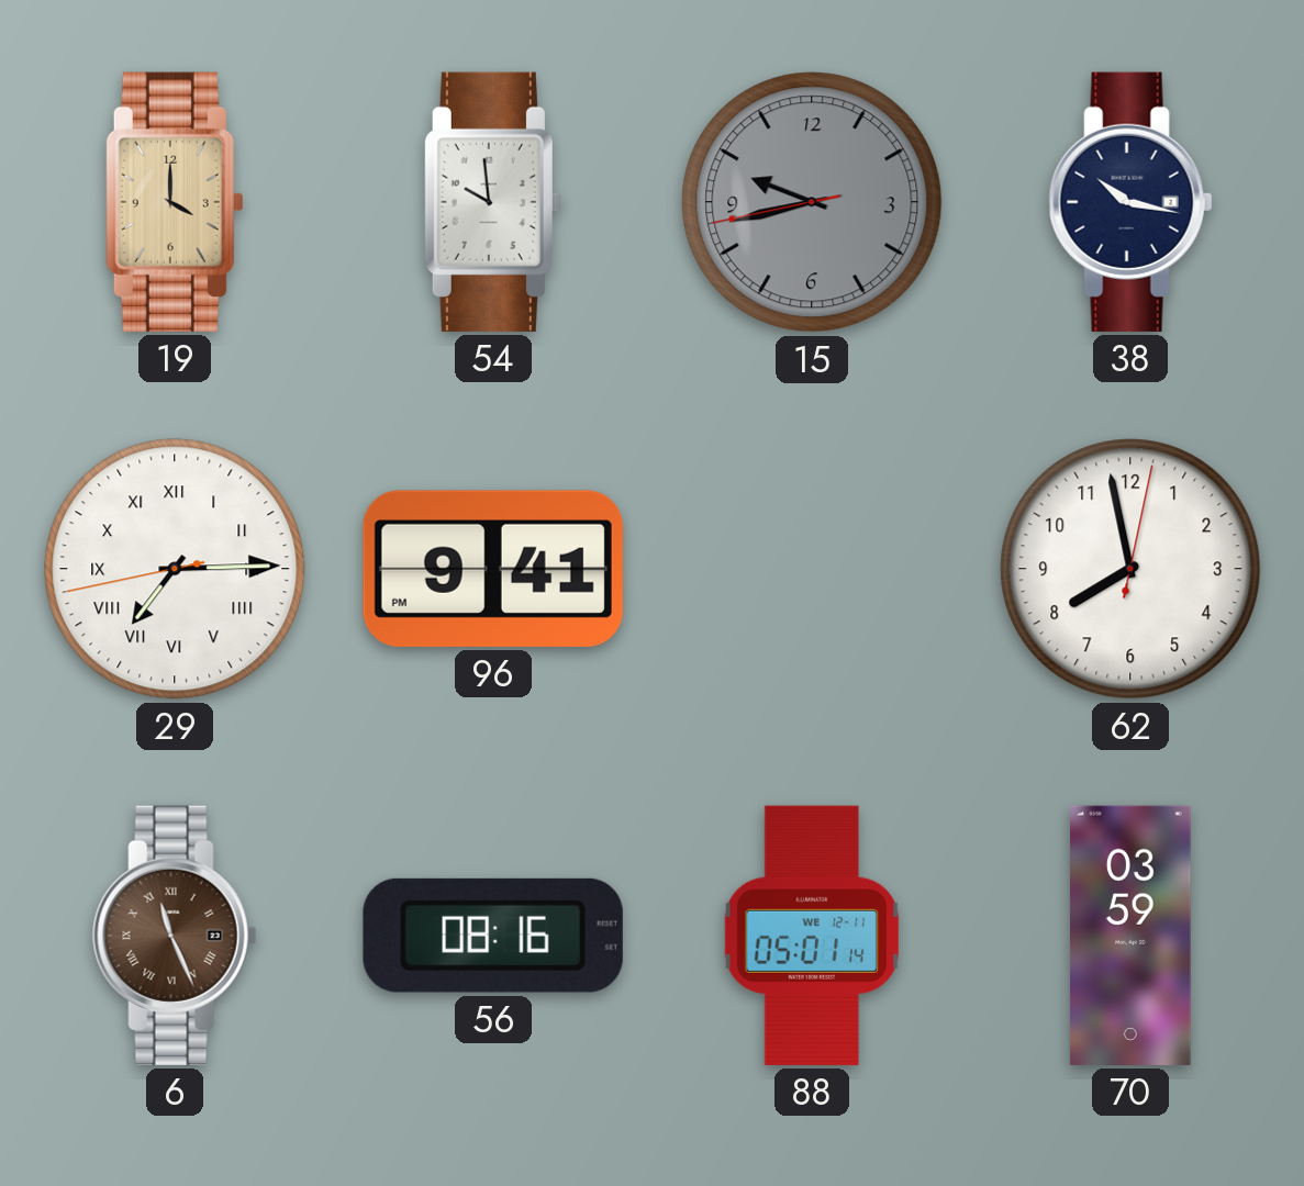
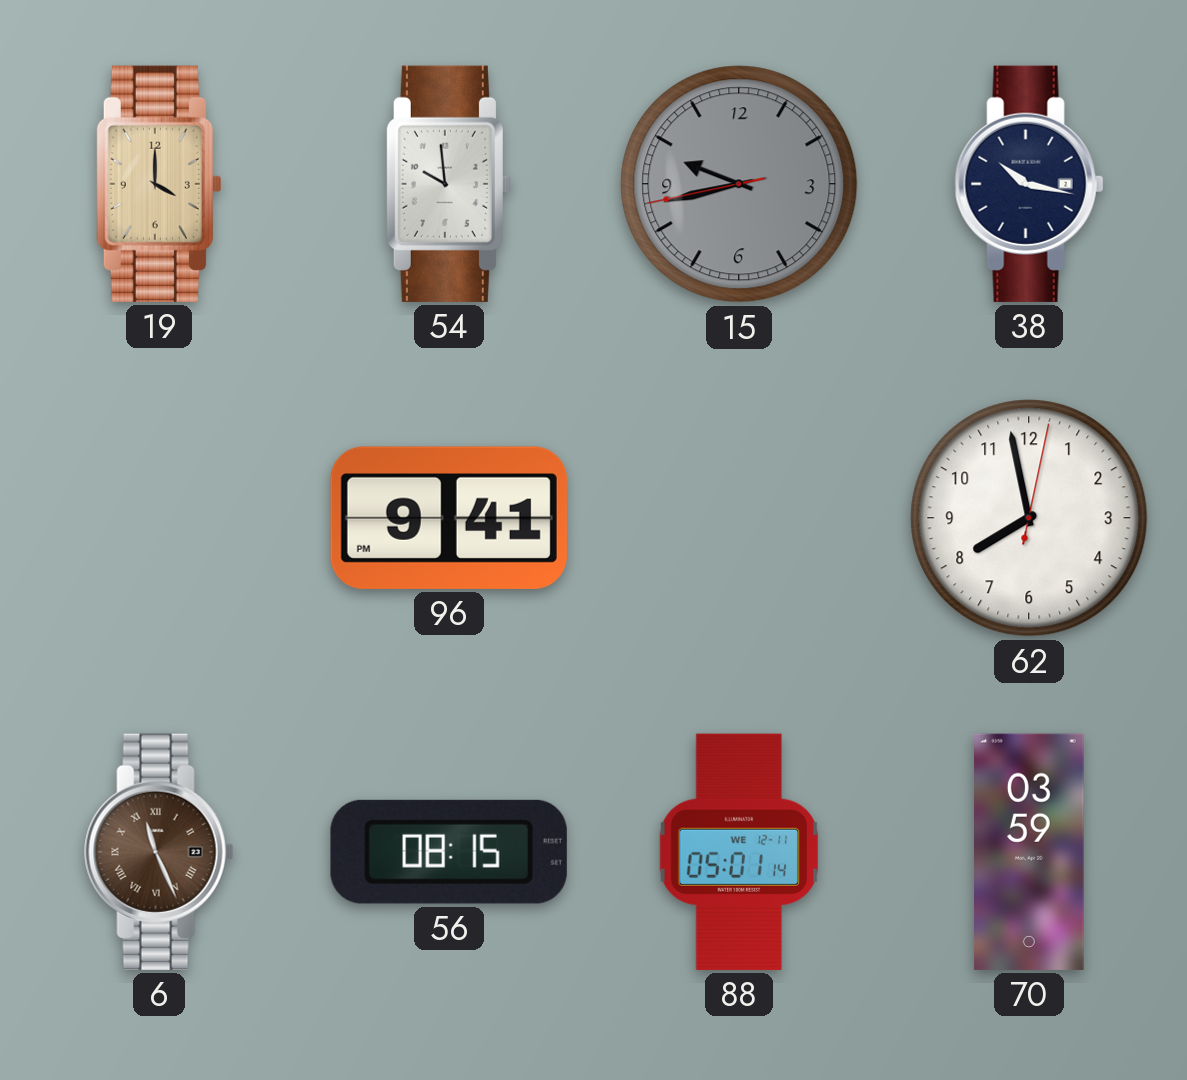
29: 7:14 -> none
56: 08:16 -> 08:15
